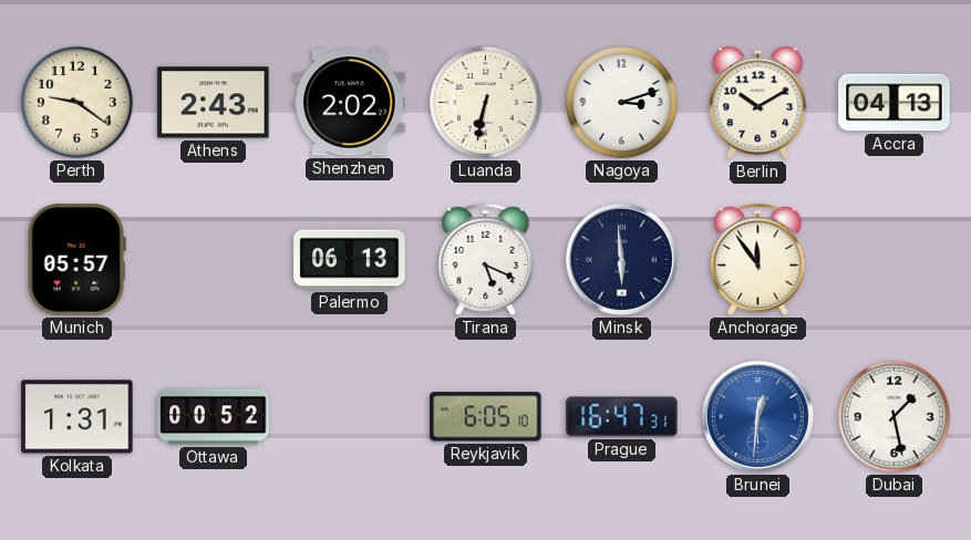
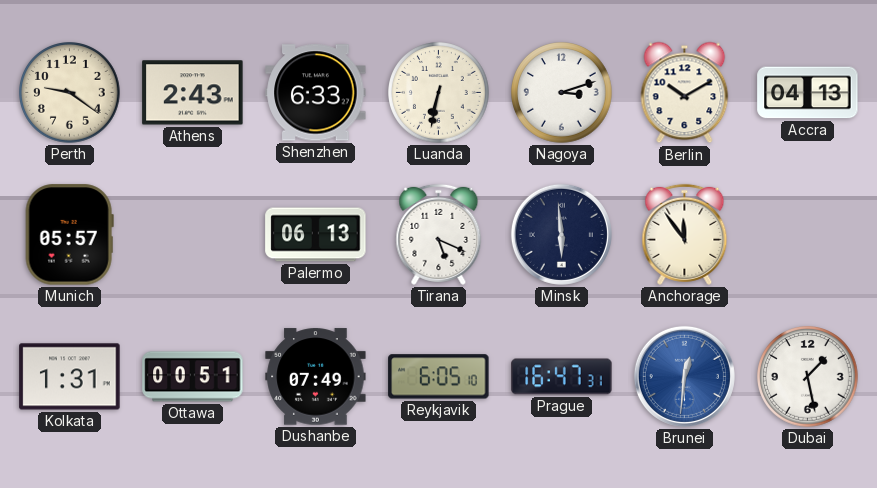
Shenzhen: 2:02 -> 6:33
Ottawa: 00:52 -> 00:51
Dushanbe: none -> 07:49
